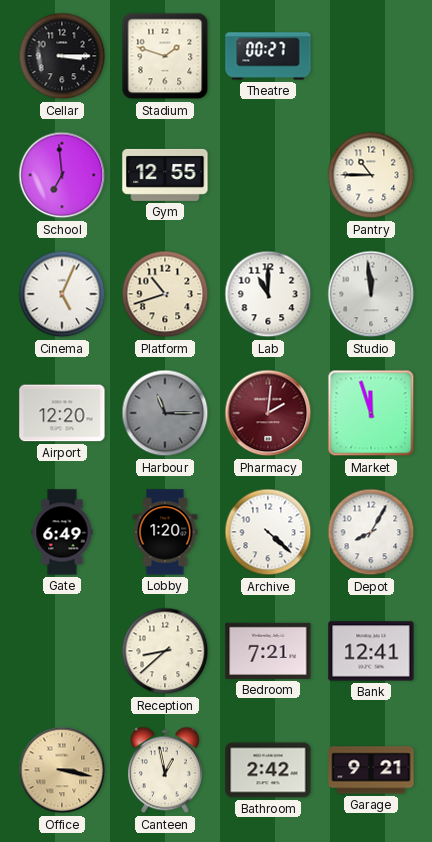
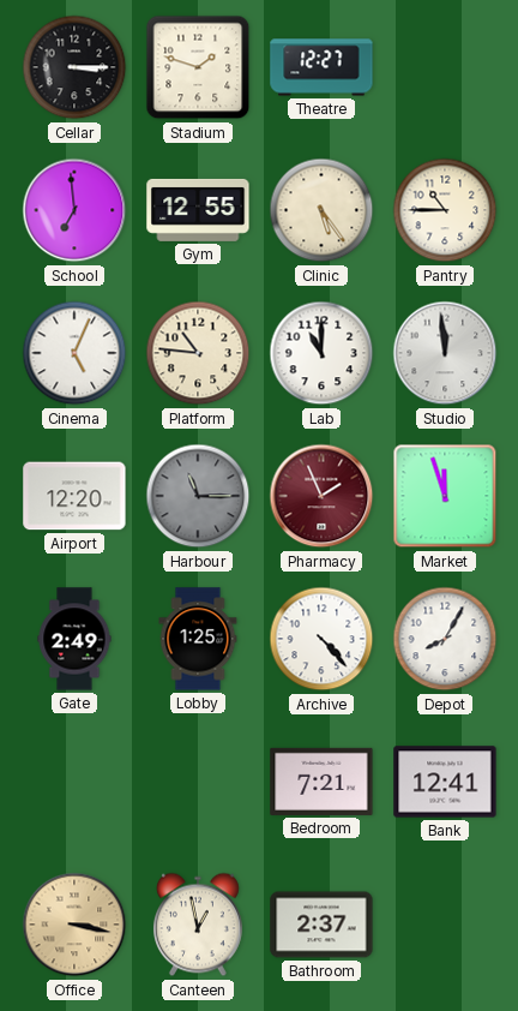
Theatre: 00:27 -> 12:27
Clinic: none -> 5:24
Platform: 10:42 -> 10:46
Pharmacy: 2:01 -> 1:56
Gate: 6:49 -> 2:49
Lobby: 1:20 -> 1:25
Archive: 4:22 -> 4:23
Reception: 8:38 -> none
Bathroom: 2:42 -> 2:37
Garage: 9:21 -> none
